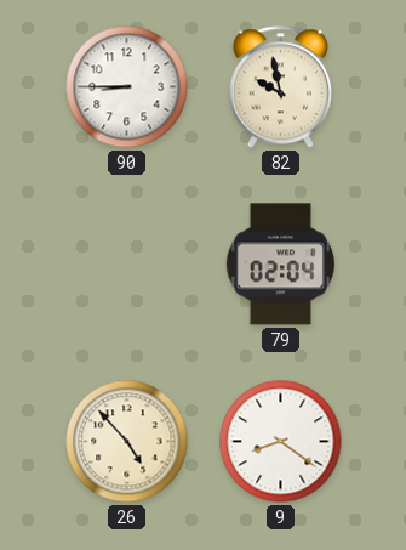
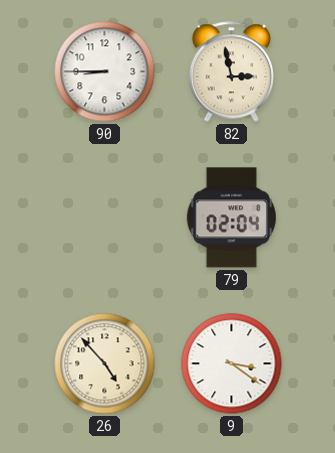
82: 9:58 -> 2:58
9: 8:21 -> 3:21
